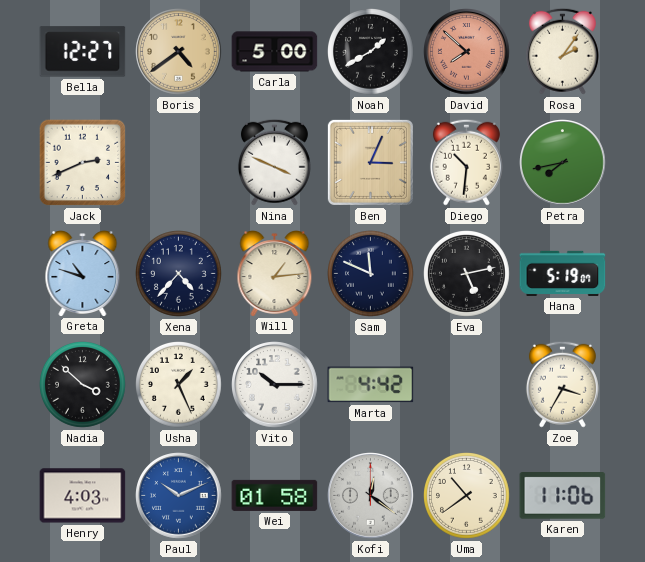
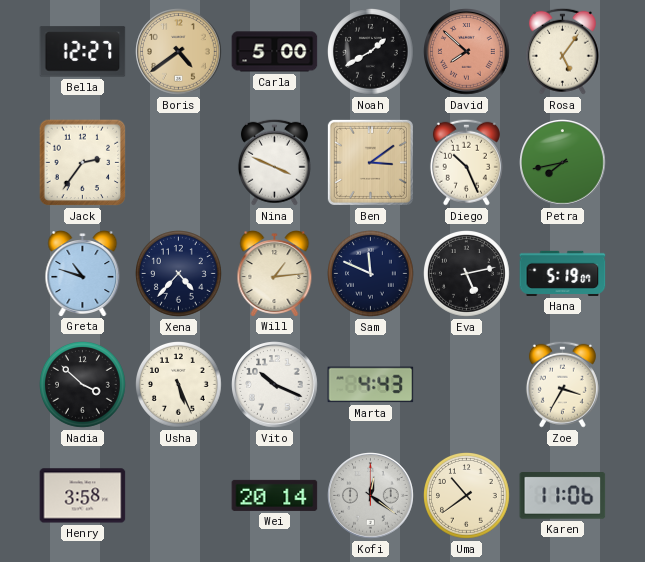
Rosa: 2:06 -> 5:06
Jack: 2:41 -> 2:36
Ben: 3:04 -> 3:09
Diego: 10:31 -> 10:26
Usha: 1:26 -> 5:26
Vito: 10:15 -> 10:19
Marta: 4:42 -> 4:43
Henry: 4:03 -> 3:58
Paul: 10:11 -> none
Wei: 01:58 -> 20:14
